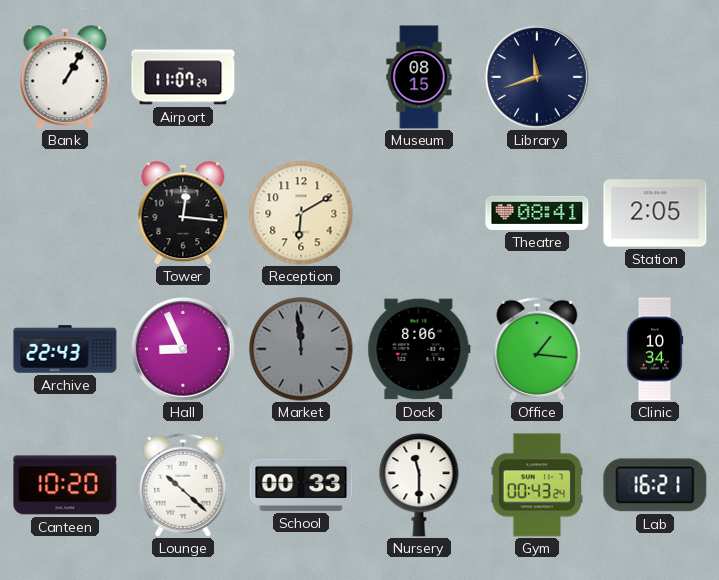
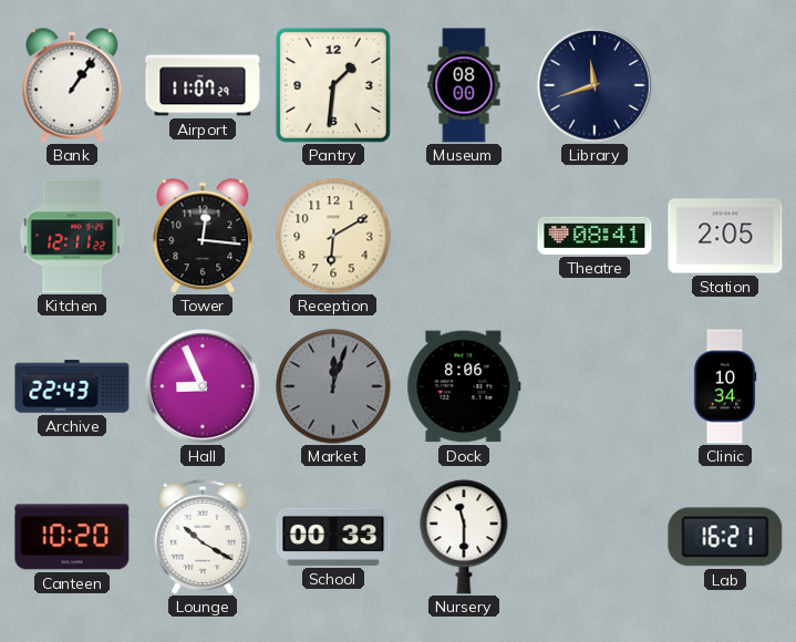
Bank: 1:05 -> 1:06
Pantry: none -> 1:31
Museum: 08:15 -> 08:00
Kitchen: none -> 12:11
Market: 11:59 -> 12:03
Office: 1:16 -> none
Lounge: 10:22 -> 10:20
Gym: 00:43 -> none
